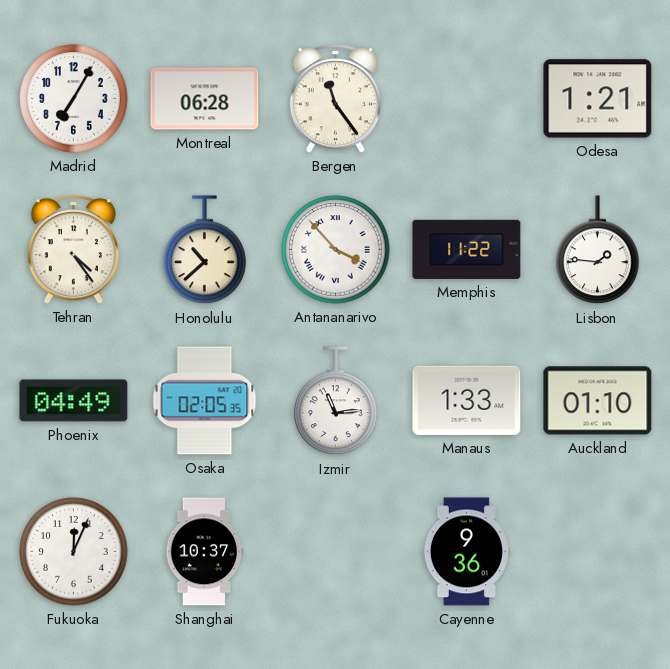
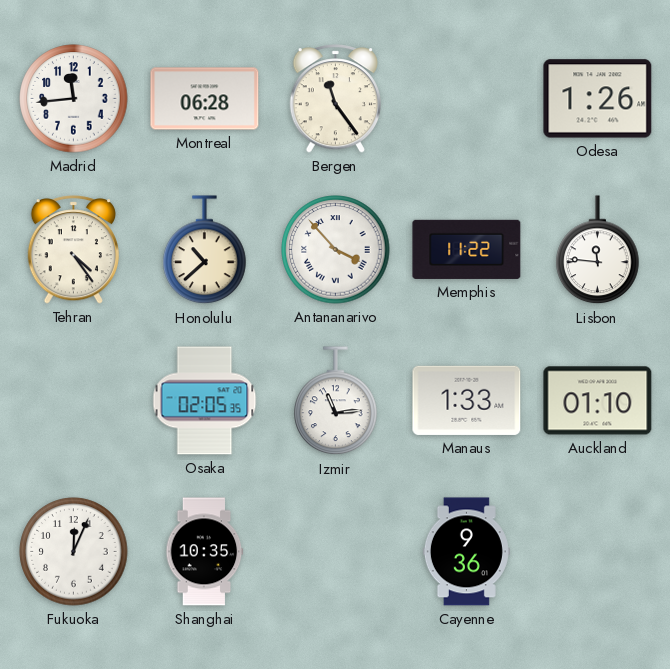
Madrid: 7:05 -> 11:44
Odesa: 1:21 -> 1:26
Lisbon: 1:46 -> 11:46
Phoenix: 04:49 -> none
Shanghai: 10:37 -> 10:35
